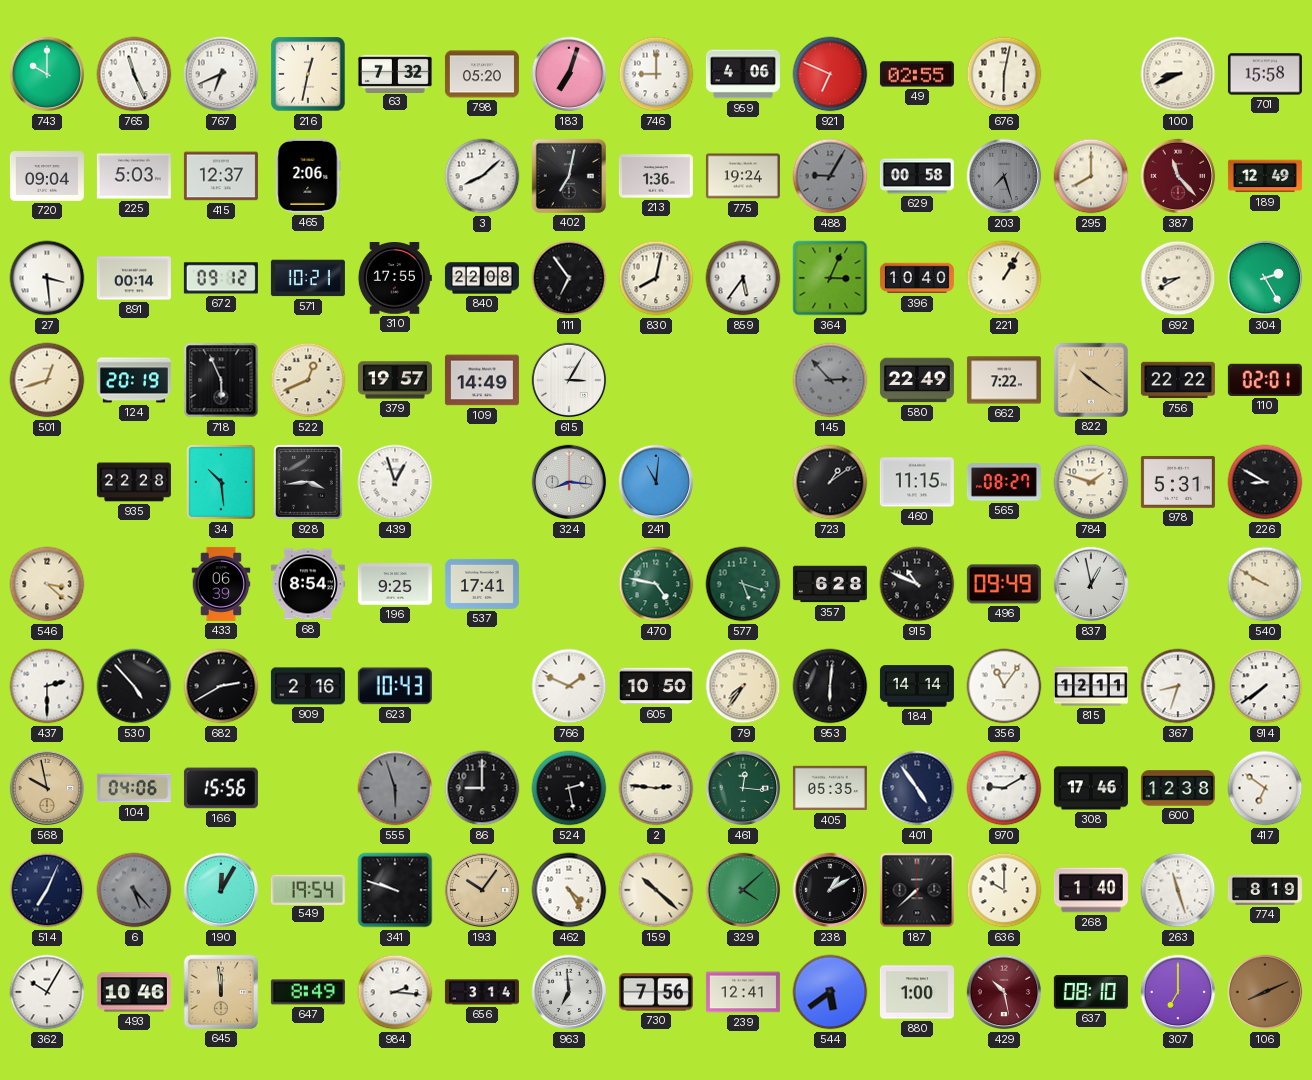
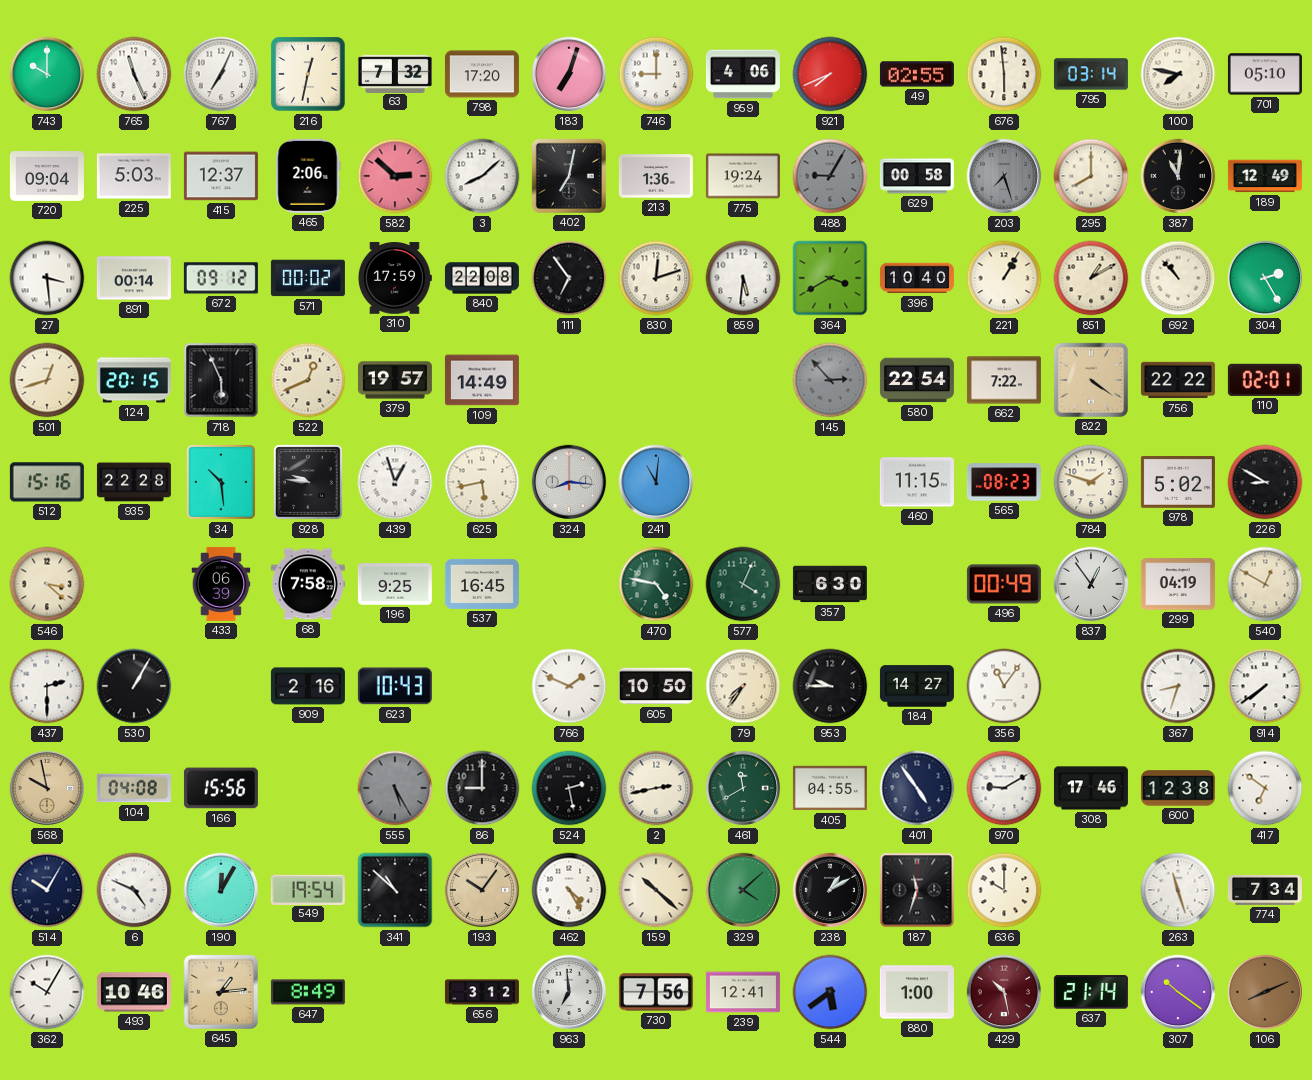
767: 6:41 -> 7:04
798: 05:20 -> 17:20
921: 6:49 -> 7:41
676: 6:02 -> 5:59
795: none -> 03:14
100: 8:41 -> 7:47
701: 15:58 -> 05:10
582: none -> 2:52
387: 11:23 -> 11:01
387 dial: burgundy -> black
571: 10:21 -> 00:02
310: 17:55 -> 17:59
830: 8:02 -> 12:12
859: 5:36 -> 5:31
364: 3:04 -> 3:40
851: none -> 1:10
692: 8:40 -> 10:53
124: 20:19 -> 20:15
615: 3:05 -> none
580: 22:49 -> 22:54
822: 10:21 -> 4:21
512: none -> 15:16
928: 3:44 -> 9:46
625: none -> 5:43
723: 1:09 -> none
565: 08:27 -> 08:23
978: 5:31 -> 5:02
68: 8:54 -> 7:58
537: 17:41 -> 16:45
577: 5:18 -> 4:04
357: 6:28 -> 6:30
915: 10:49 -> none
496: 09:49 -> 00:49
837: 12:58 -> 12:54
299: none -> 04:19
540: 9:50 -> 12:50
530: 4:53 -> 1:05
682: 2:40 -> none
953: 6:01 -> 9:45
184: 14:14 -> 14:27
815: 12:11 -> none
104: 04:06 -> 04:08
555: 5:57 -> 5:25
2: 2:46 -> 2:43
461: 12:16 -> 11:40
405: 05:35 -> 04:55
514: 7:04 -> 10:05
6: 5:23 -> 4:49
6 dial: grey -> white
341: 9:48 -> 10:52
187: 7:38 -> 11:33
268: 1:40 -> none
774: 8:19 -> 7:34
645: 11:59 -> 1:14
984: 2:16 -> none
656: 3:14 -> 3:12
637: 08:10 -> 21:14
307: 7:00 -> 10:21
